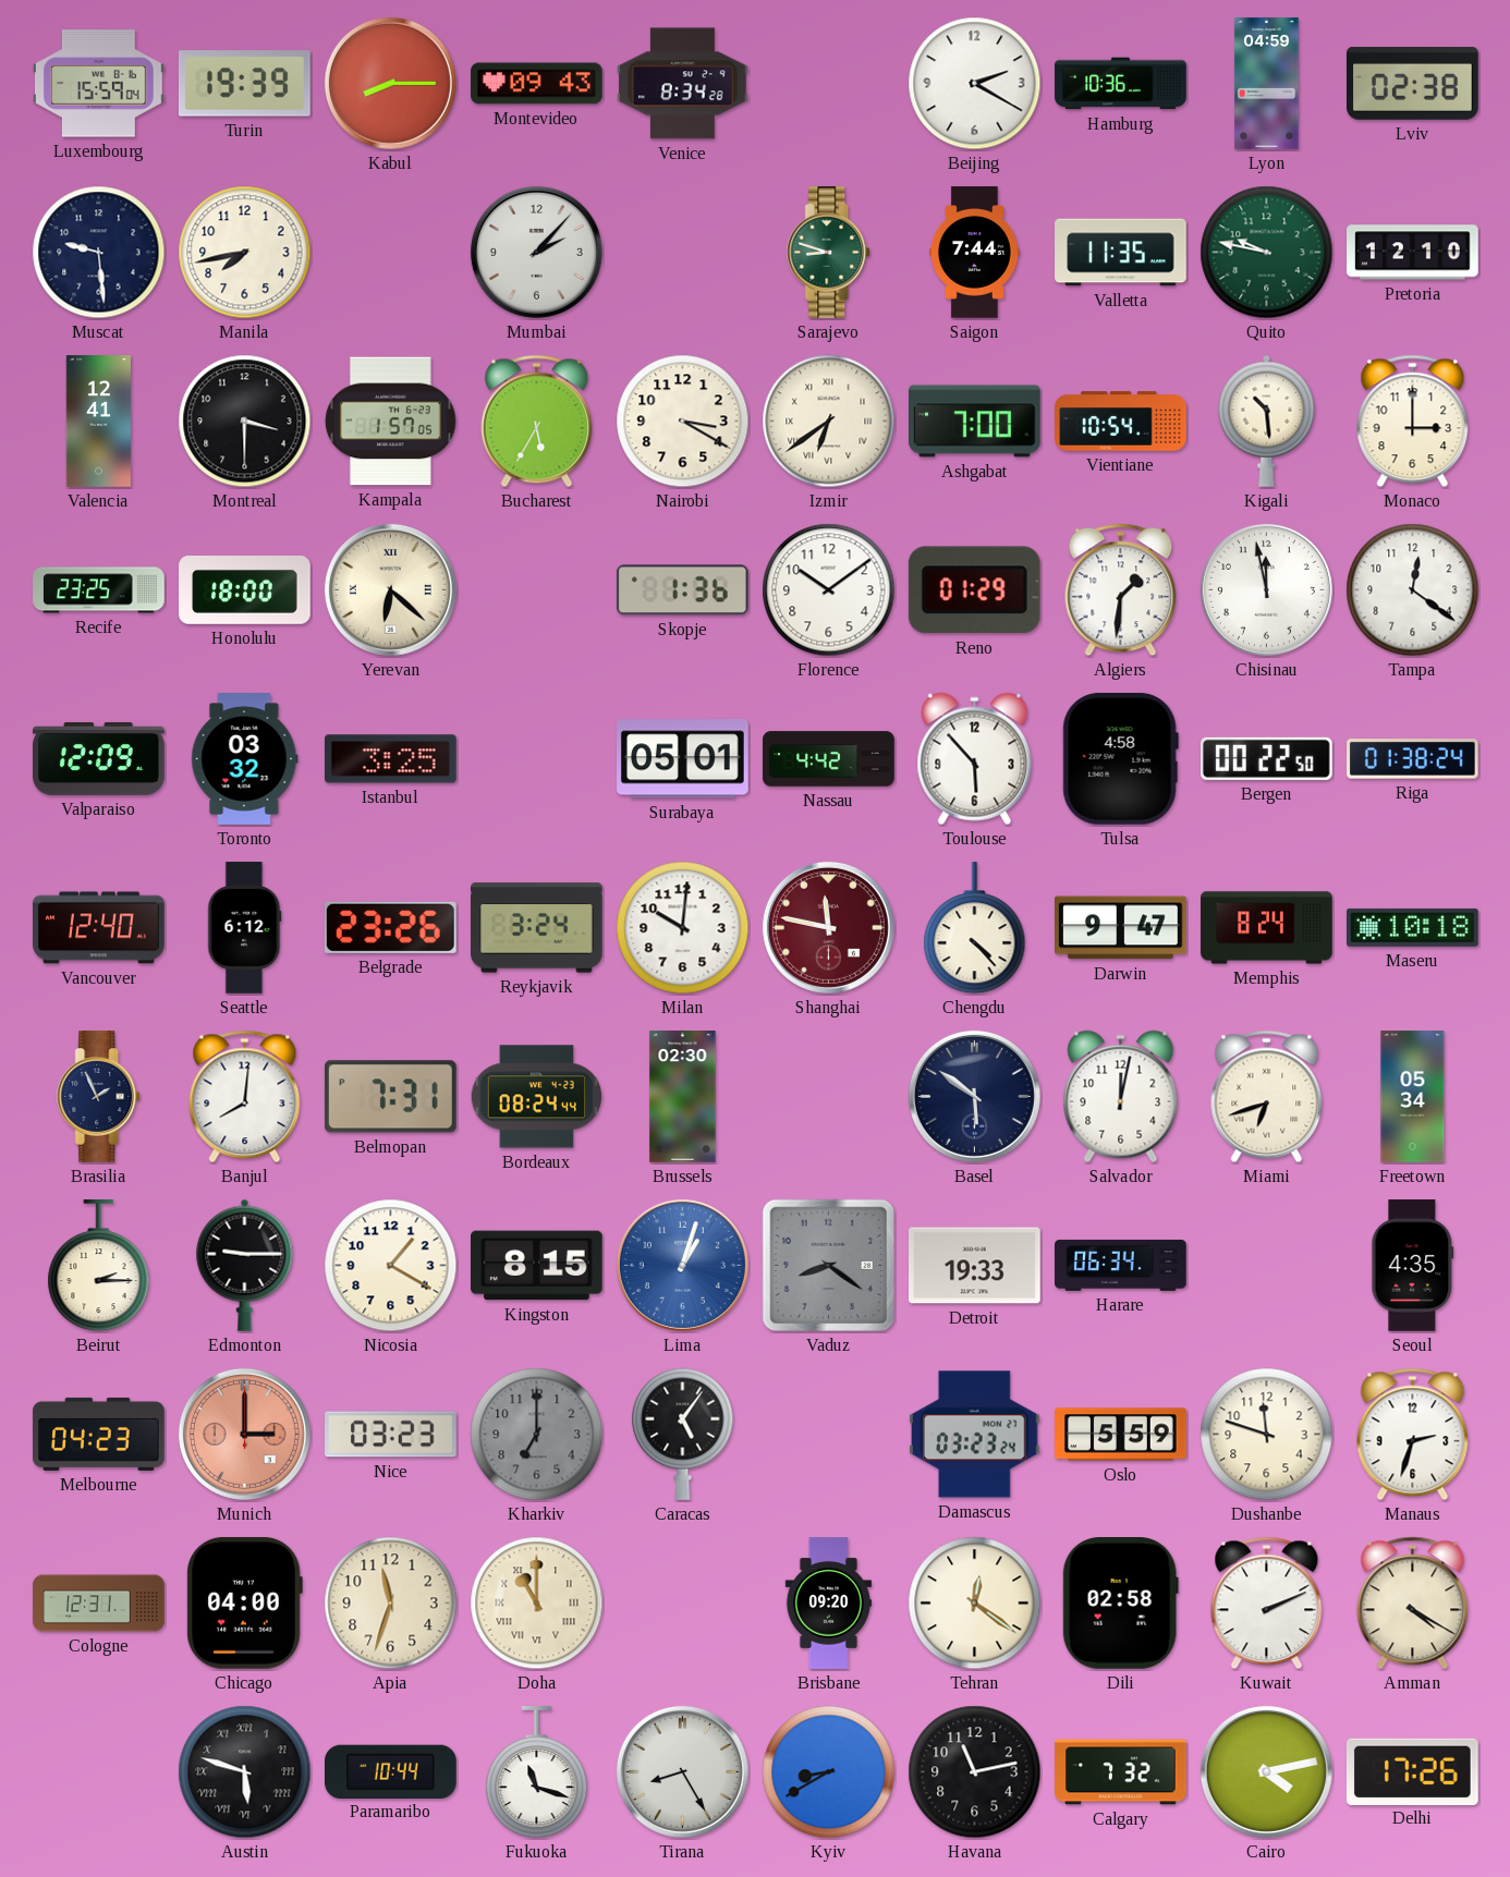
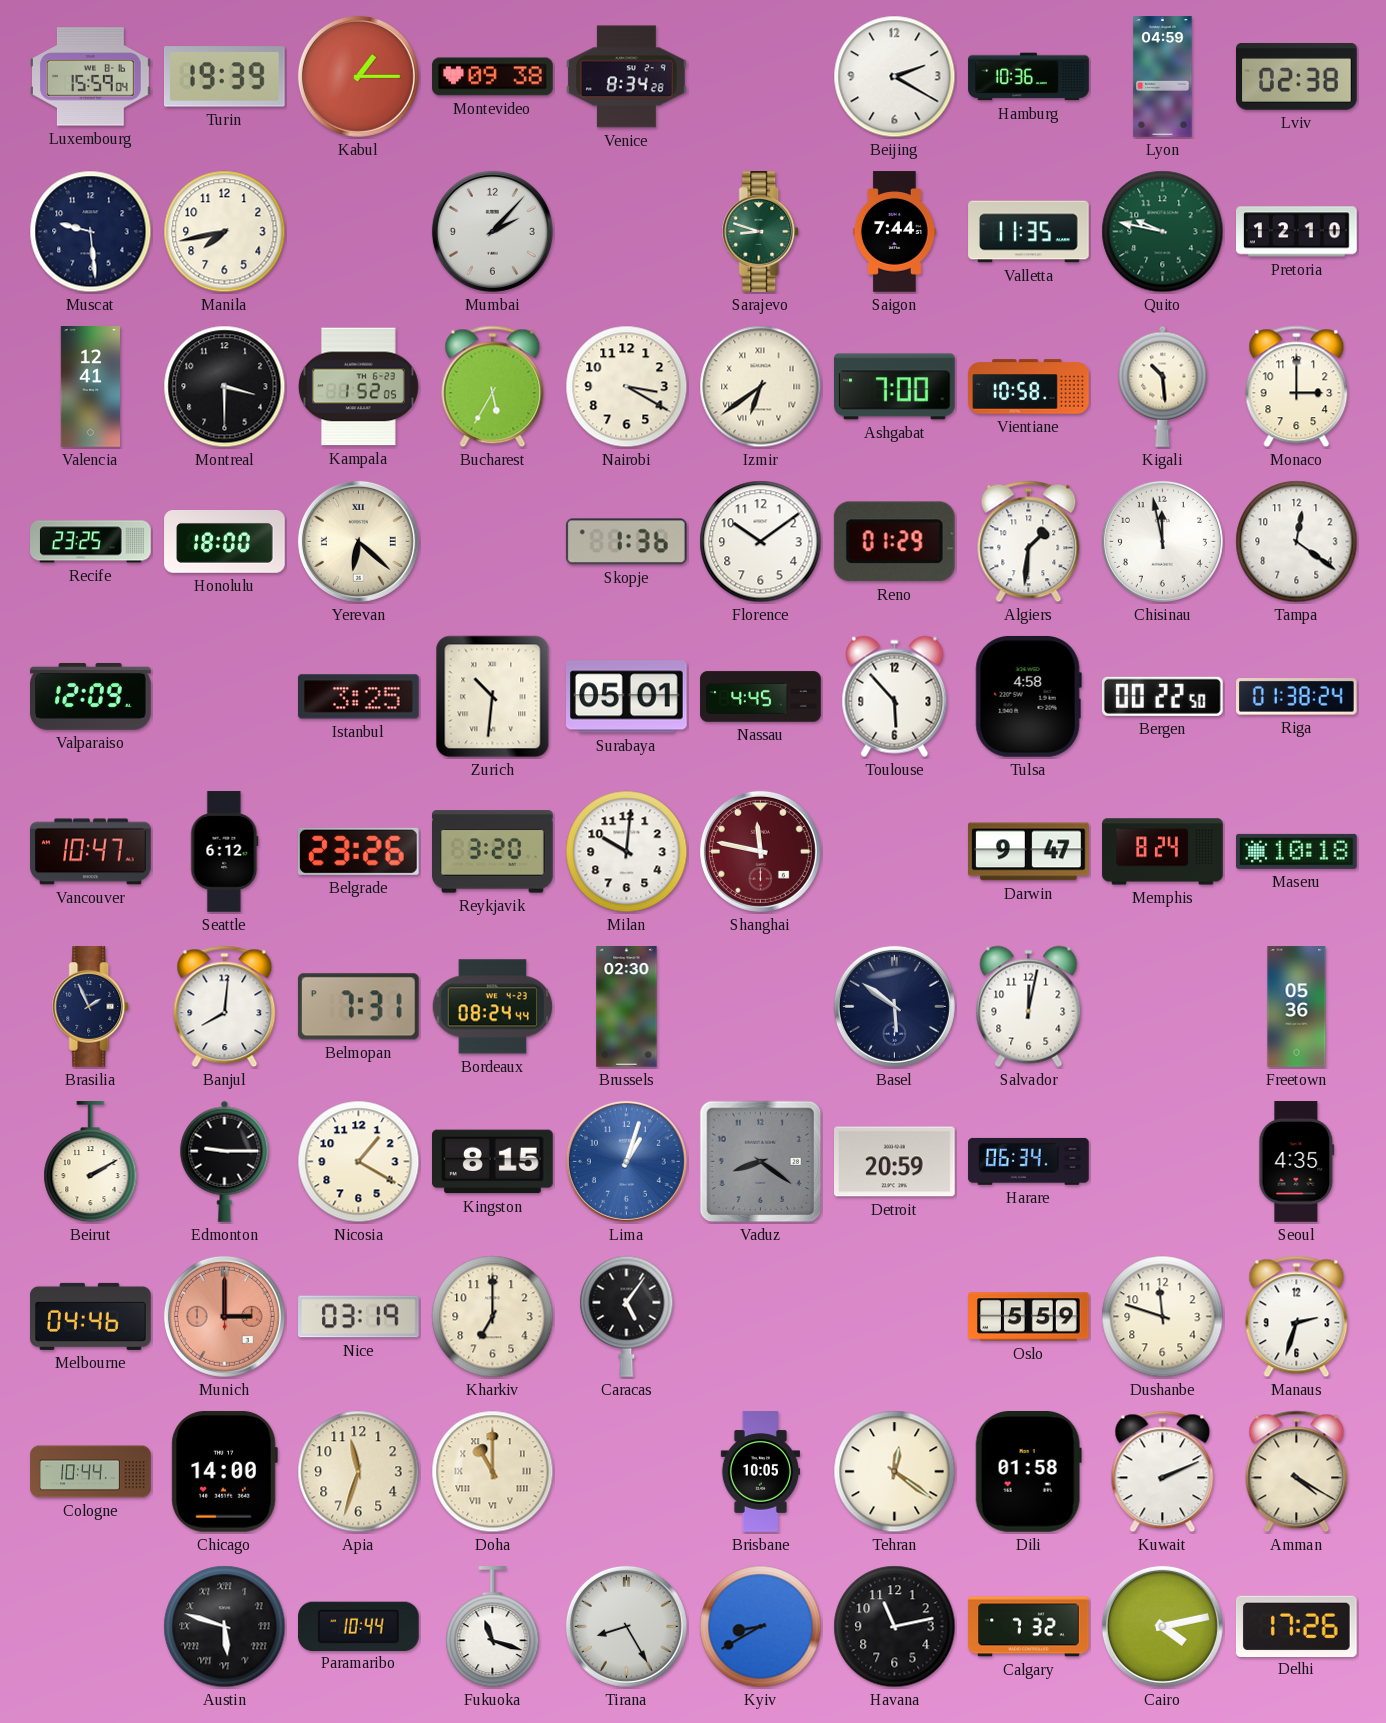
Kabul: 8:15 -> 1:15
Montevideo: 09:43 -> 09:38
Kampala: 1:57 -> 1:52
Vientiane: 10:54 -> 10:58
Toronto: 03:32 -> none
Zurich: none -> 10:31
Nassau: 4:42 -> 4:45
Vancouver: 12:40 -> 10:47
Reykjavik: 3:24 -> 3:20
Chengdu: 4:23 -> none
Miami: 6:42 -> none
Freetown: 05:34 -> 05:36
Beirut: 2:15 -> 2:10
Detroit: 19:33 -> 20:59
Melbourne: 04:23 -> 04:46
Nice: 03:23 -> 03:19
Kharkiv dial: grey -> cream
Damascus: 03:23 -> none
Cologne: 12:31 -> 10:44
Chicago: 04:00 -> 14:00
Brisbane: 09:20 -> 10:05
Dili: 02:58 -> 01:58
